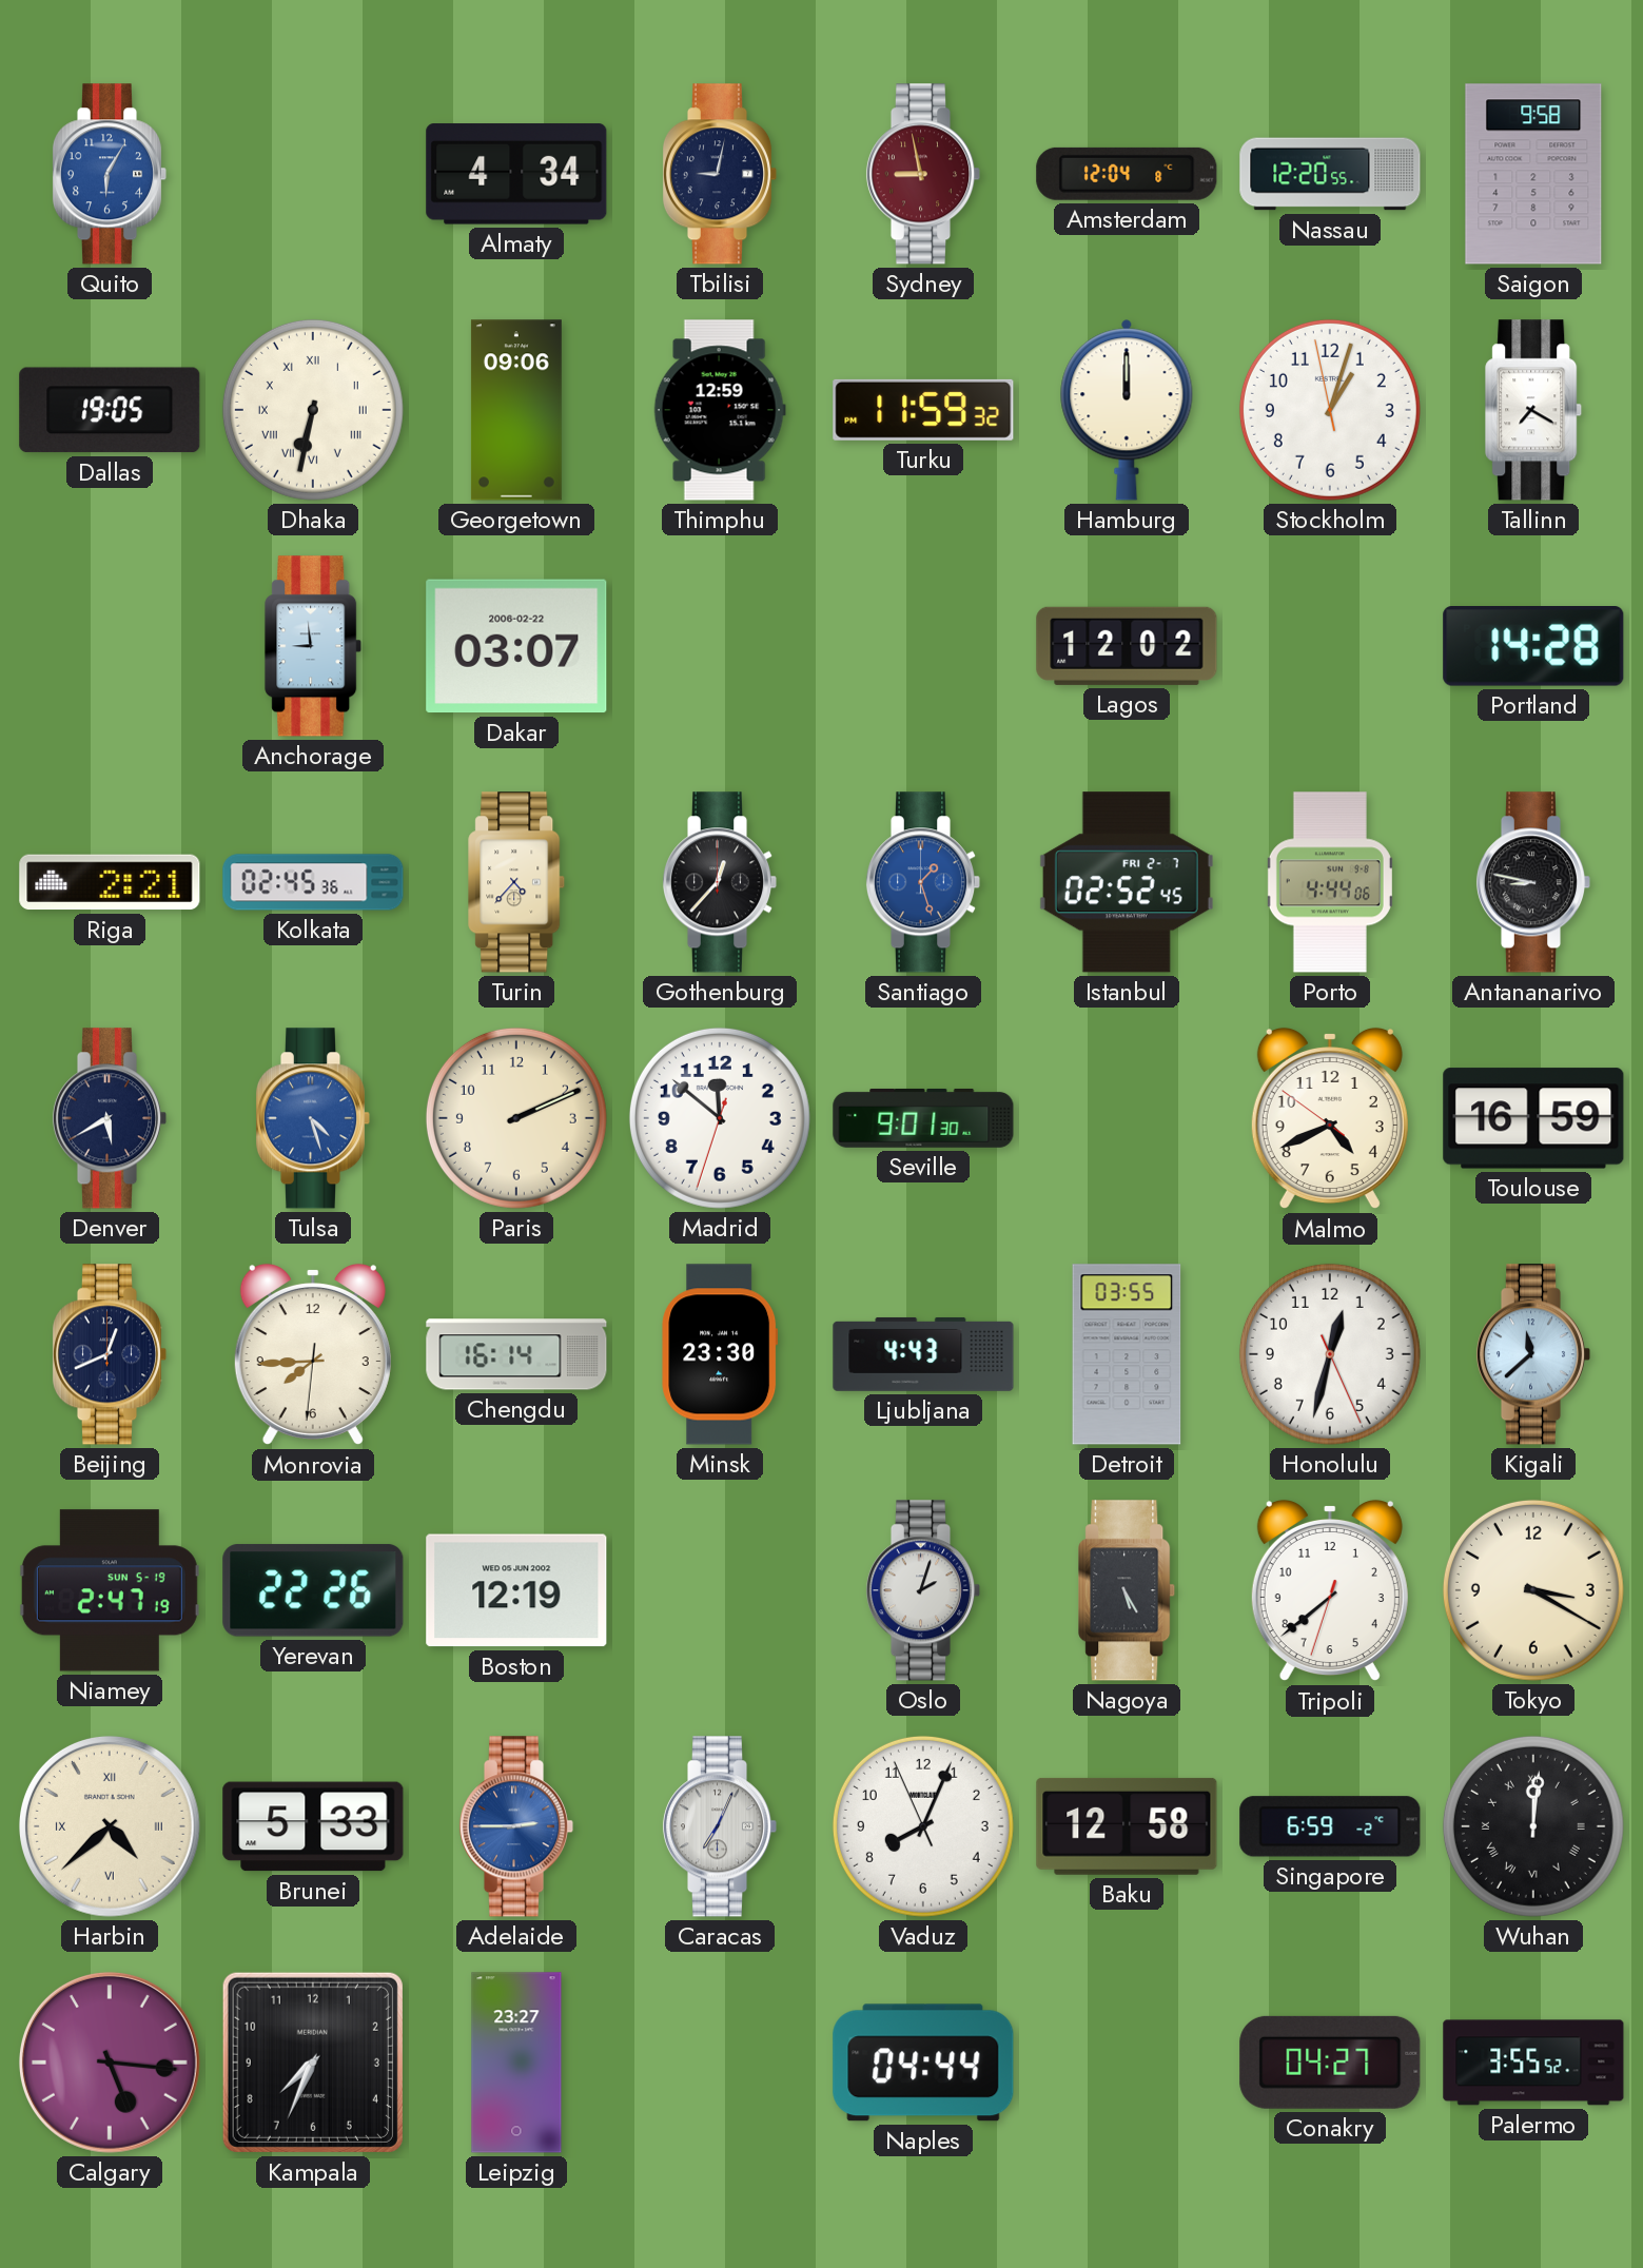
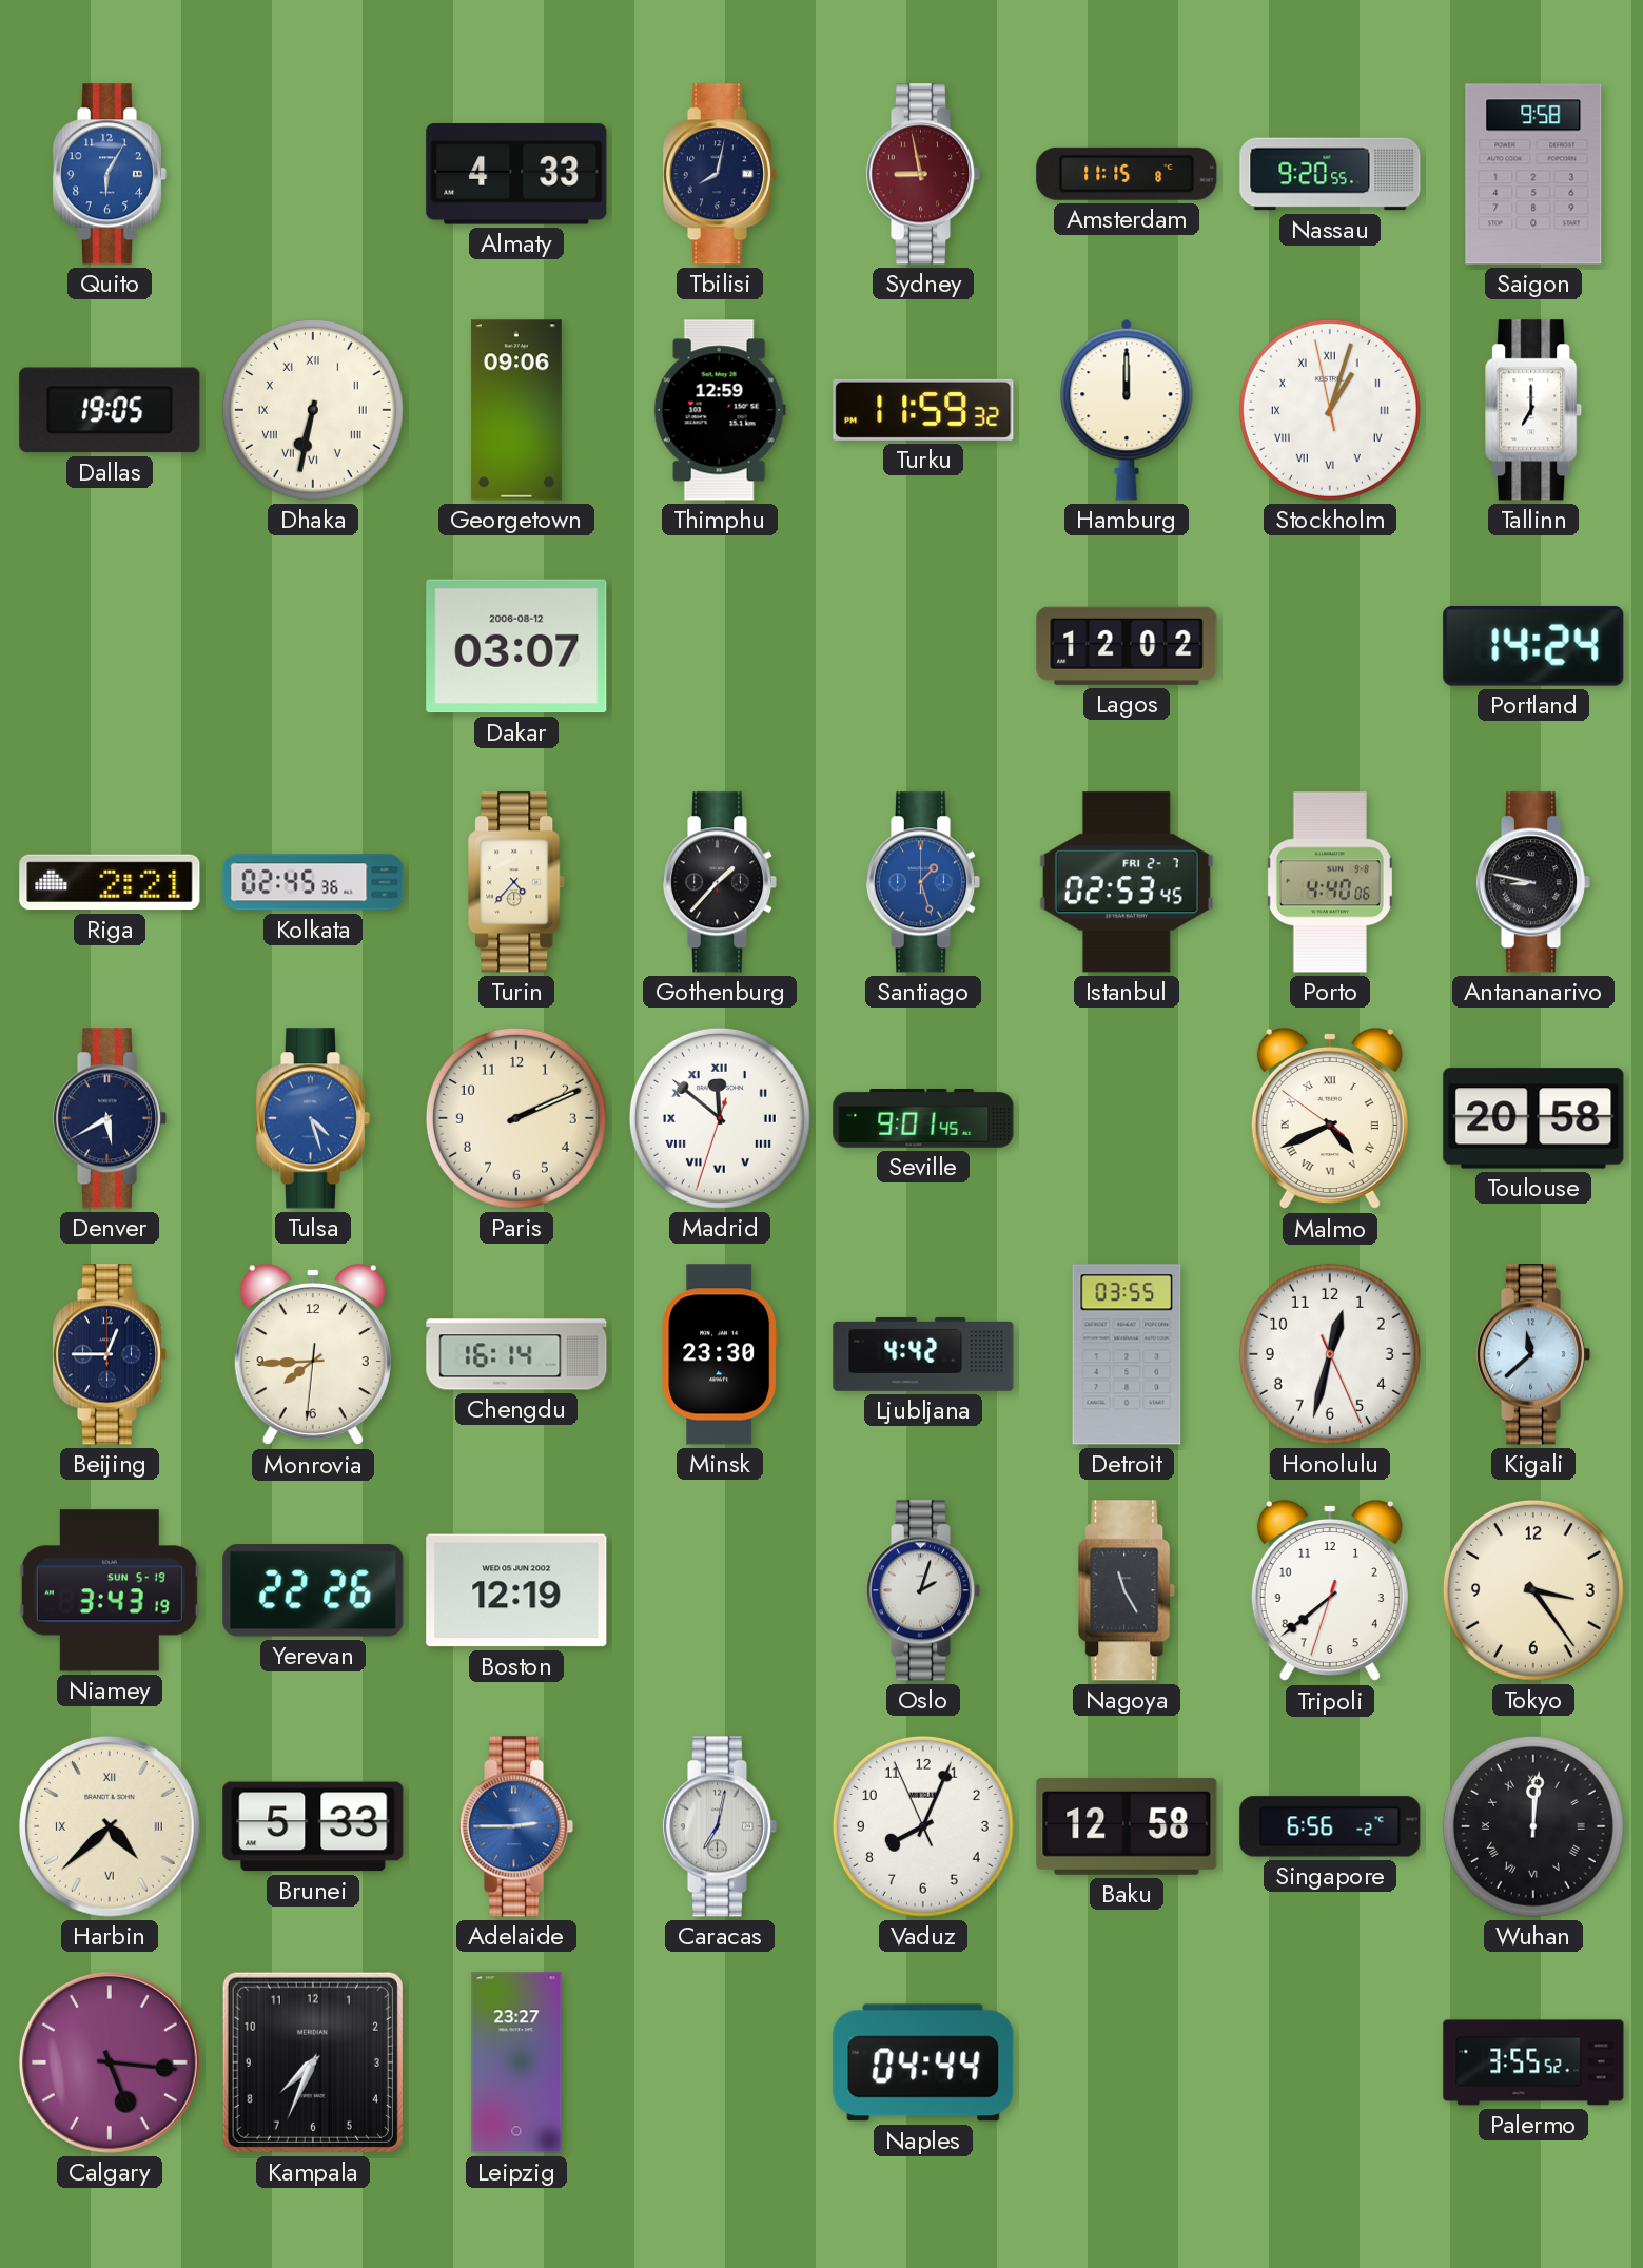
Almaty: 4:34 -> 4:33
Tbilisi: 9:02 -> 8:02
Amsterdam: 12:04 -> 11:15
Nassau: 12:20 -> 9:20
Stockholm numerals: Arabic -> Roman
Tallinn: 7:20 -> 7:00
Anchorage: 8:59 -> none
Dakar date: 2006-02-22 -> 2006-08-12
Portland: 14:28 -> 14:24
Gothenburg: 12:37 -> 1:37
Istanbul: 02:52 -> 02:53
Porto: 4:44 -> 4:40
Madrid numerals: Arabic -> Roman
Seville: 9:01:30 -> 9:01:45
Malmo numerals: Arabic -> Roman
Toulouse: 16:59 -> 20:58
Beijing: 12:41 -> 12:45
Ljubljana: 4:43 -> 4:42
Niamey: 2:47 -> 3:43
Nagoya: 5:25 -> 11:25
Tokyo: 3:20 -> 3:24
Caracas: 7:04 -> 7:02
Singapore: 6:59 -> 6:56
Conakry: 04:27 -> none
